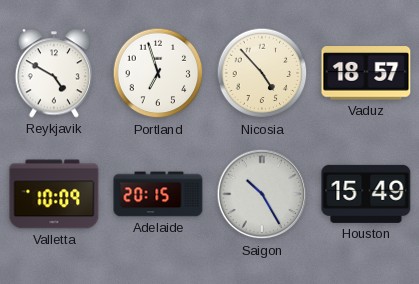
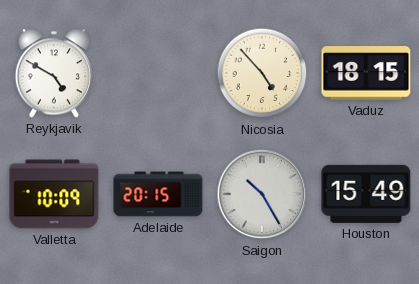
Portland: 6:57 -> none
Vaduz: 18:57 -> 18:15
